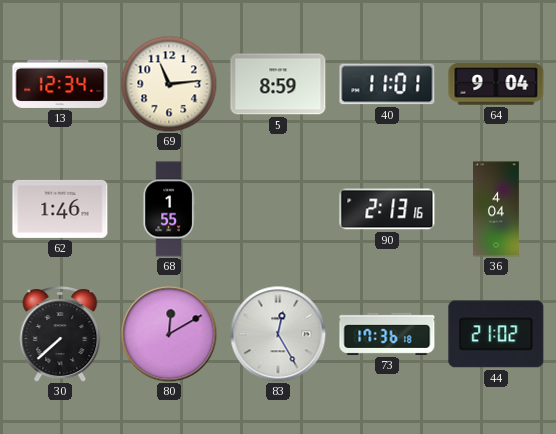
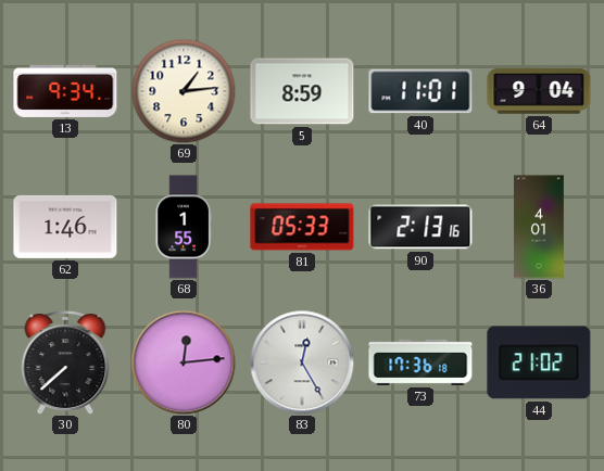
13: 12:34 -> 9:34
69: 11:14 -> 1:14
81: none -> 05:33
36: 4:04 -> 4:01
80: 12:10 -> 12:14
